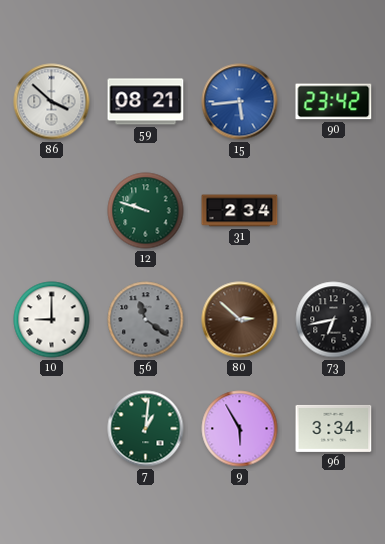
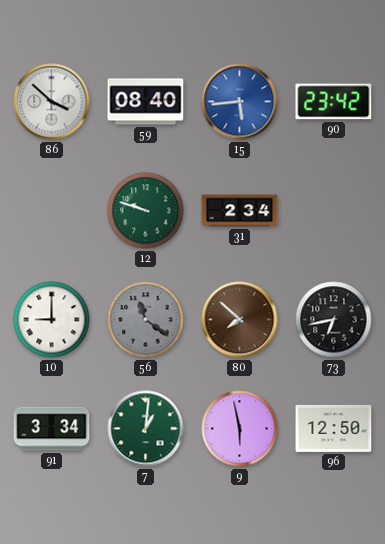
59: 08:21 -> 08:40
80: 2:52 -> 7:52
91: none -> 3:34
9: 5:55 -> 5:58
96: 3:34 -> 12:50
